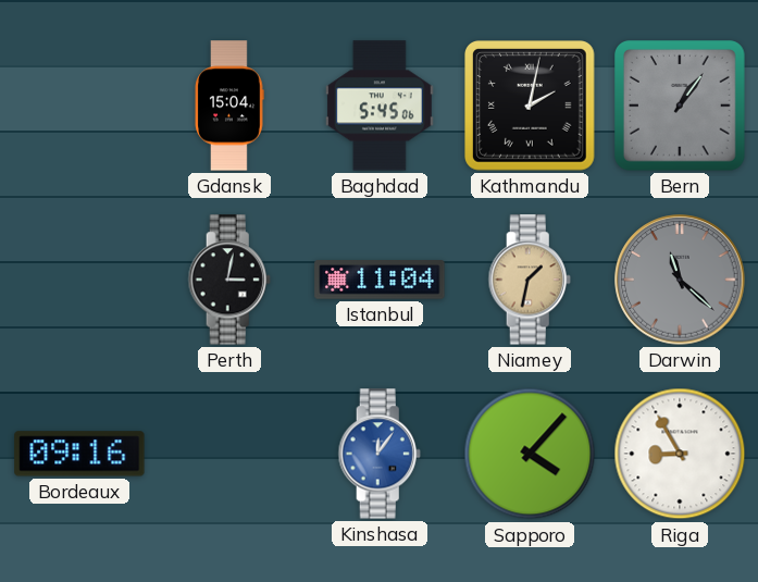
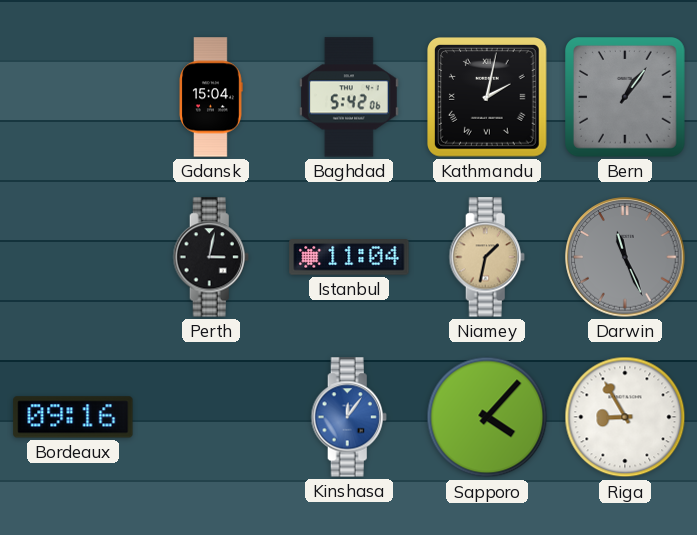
Baghdad: 5:45 -> 5:42
Darwin: 11:22 -> 11:26
